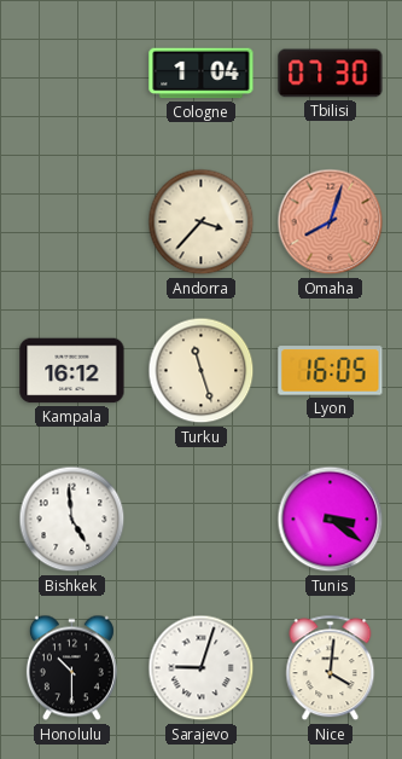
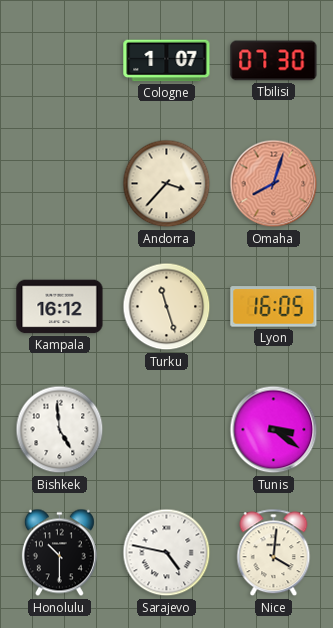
Cologne: 1:04 -> 1:07
Sarajevo: 9:03 -> 4:47
